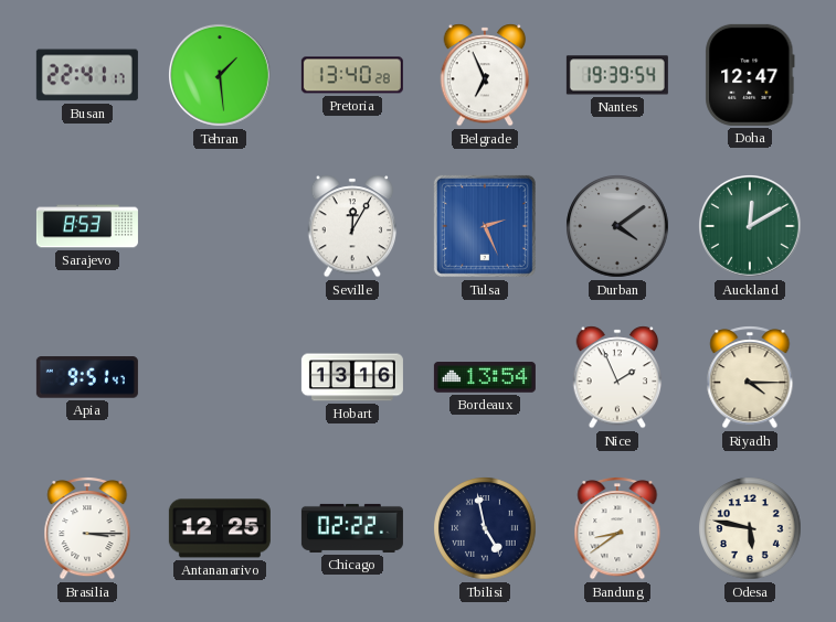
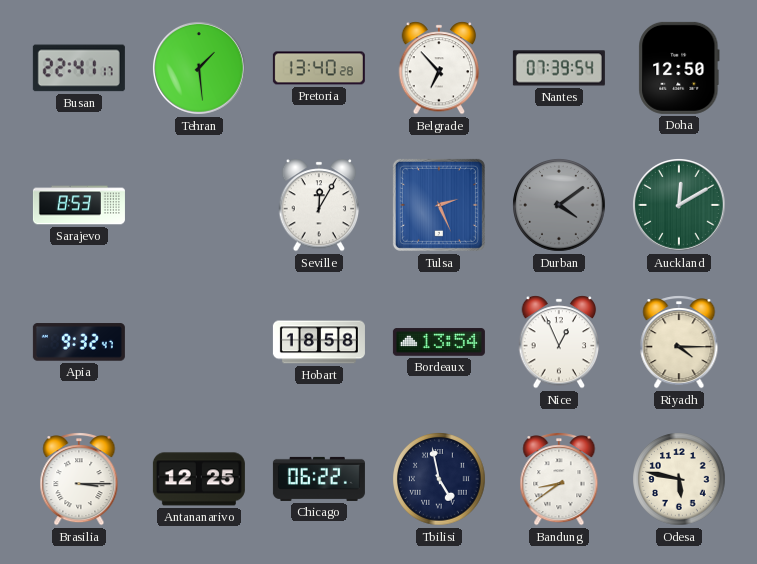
Belgrade: 6:56 -> 6:53
Nantes: 19:39 -> 07:39
Doha: 12:47 -> 12:50
Apia: 9:51 -> 9:32
Hobart: 13:16 -> 18:58
Nice: 1:56 -> 12:56
Chicago: 02:22 -> 06:22
